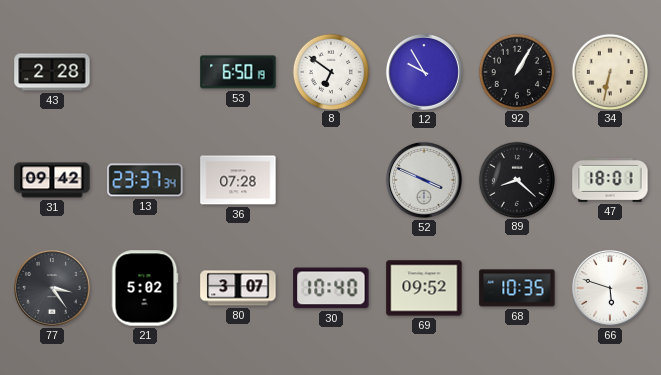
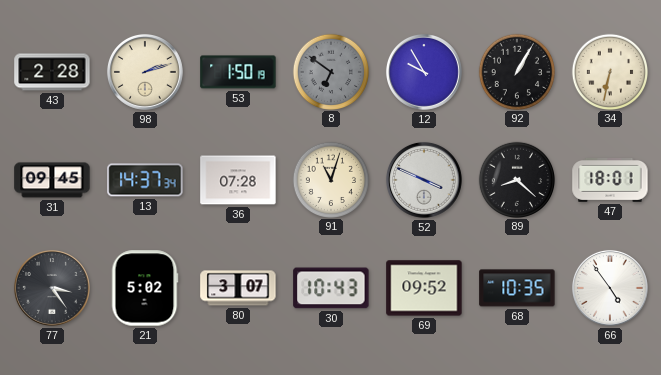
98: none -> 2:12
53: 6:50 -> 1:50
8 dial: white -> grey
31: 09:42 -> 09:45
13: 23:37 -> 14:37
91: none -> 11:03
30: 10:40 -> 10:43
66: 5:48 -> 4:54
